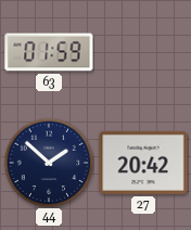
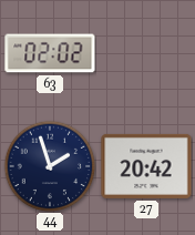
63: 01:59 -> 02:02
44: 1:52 -> 1:57
